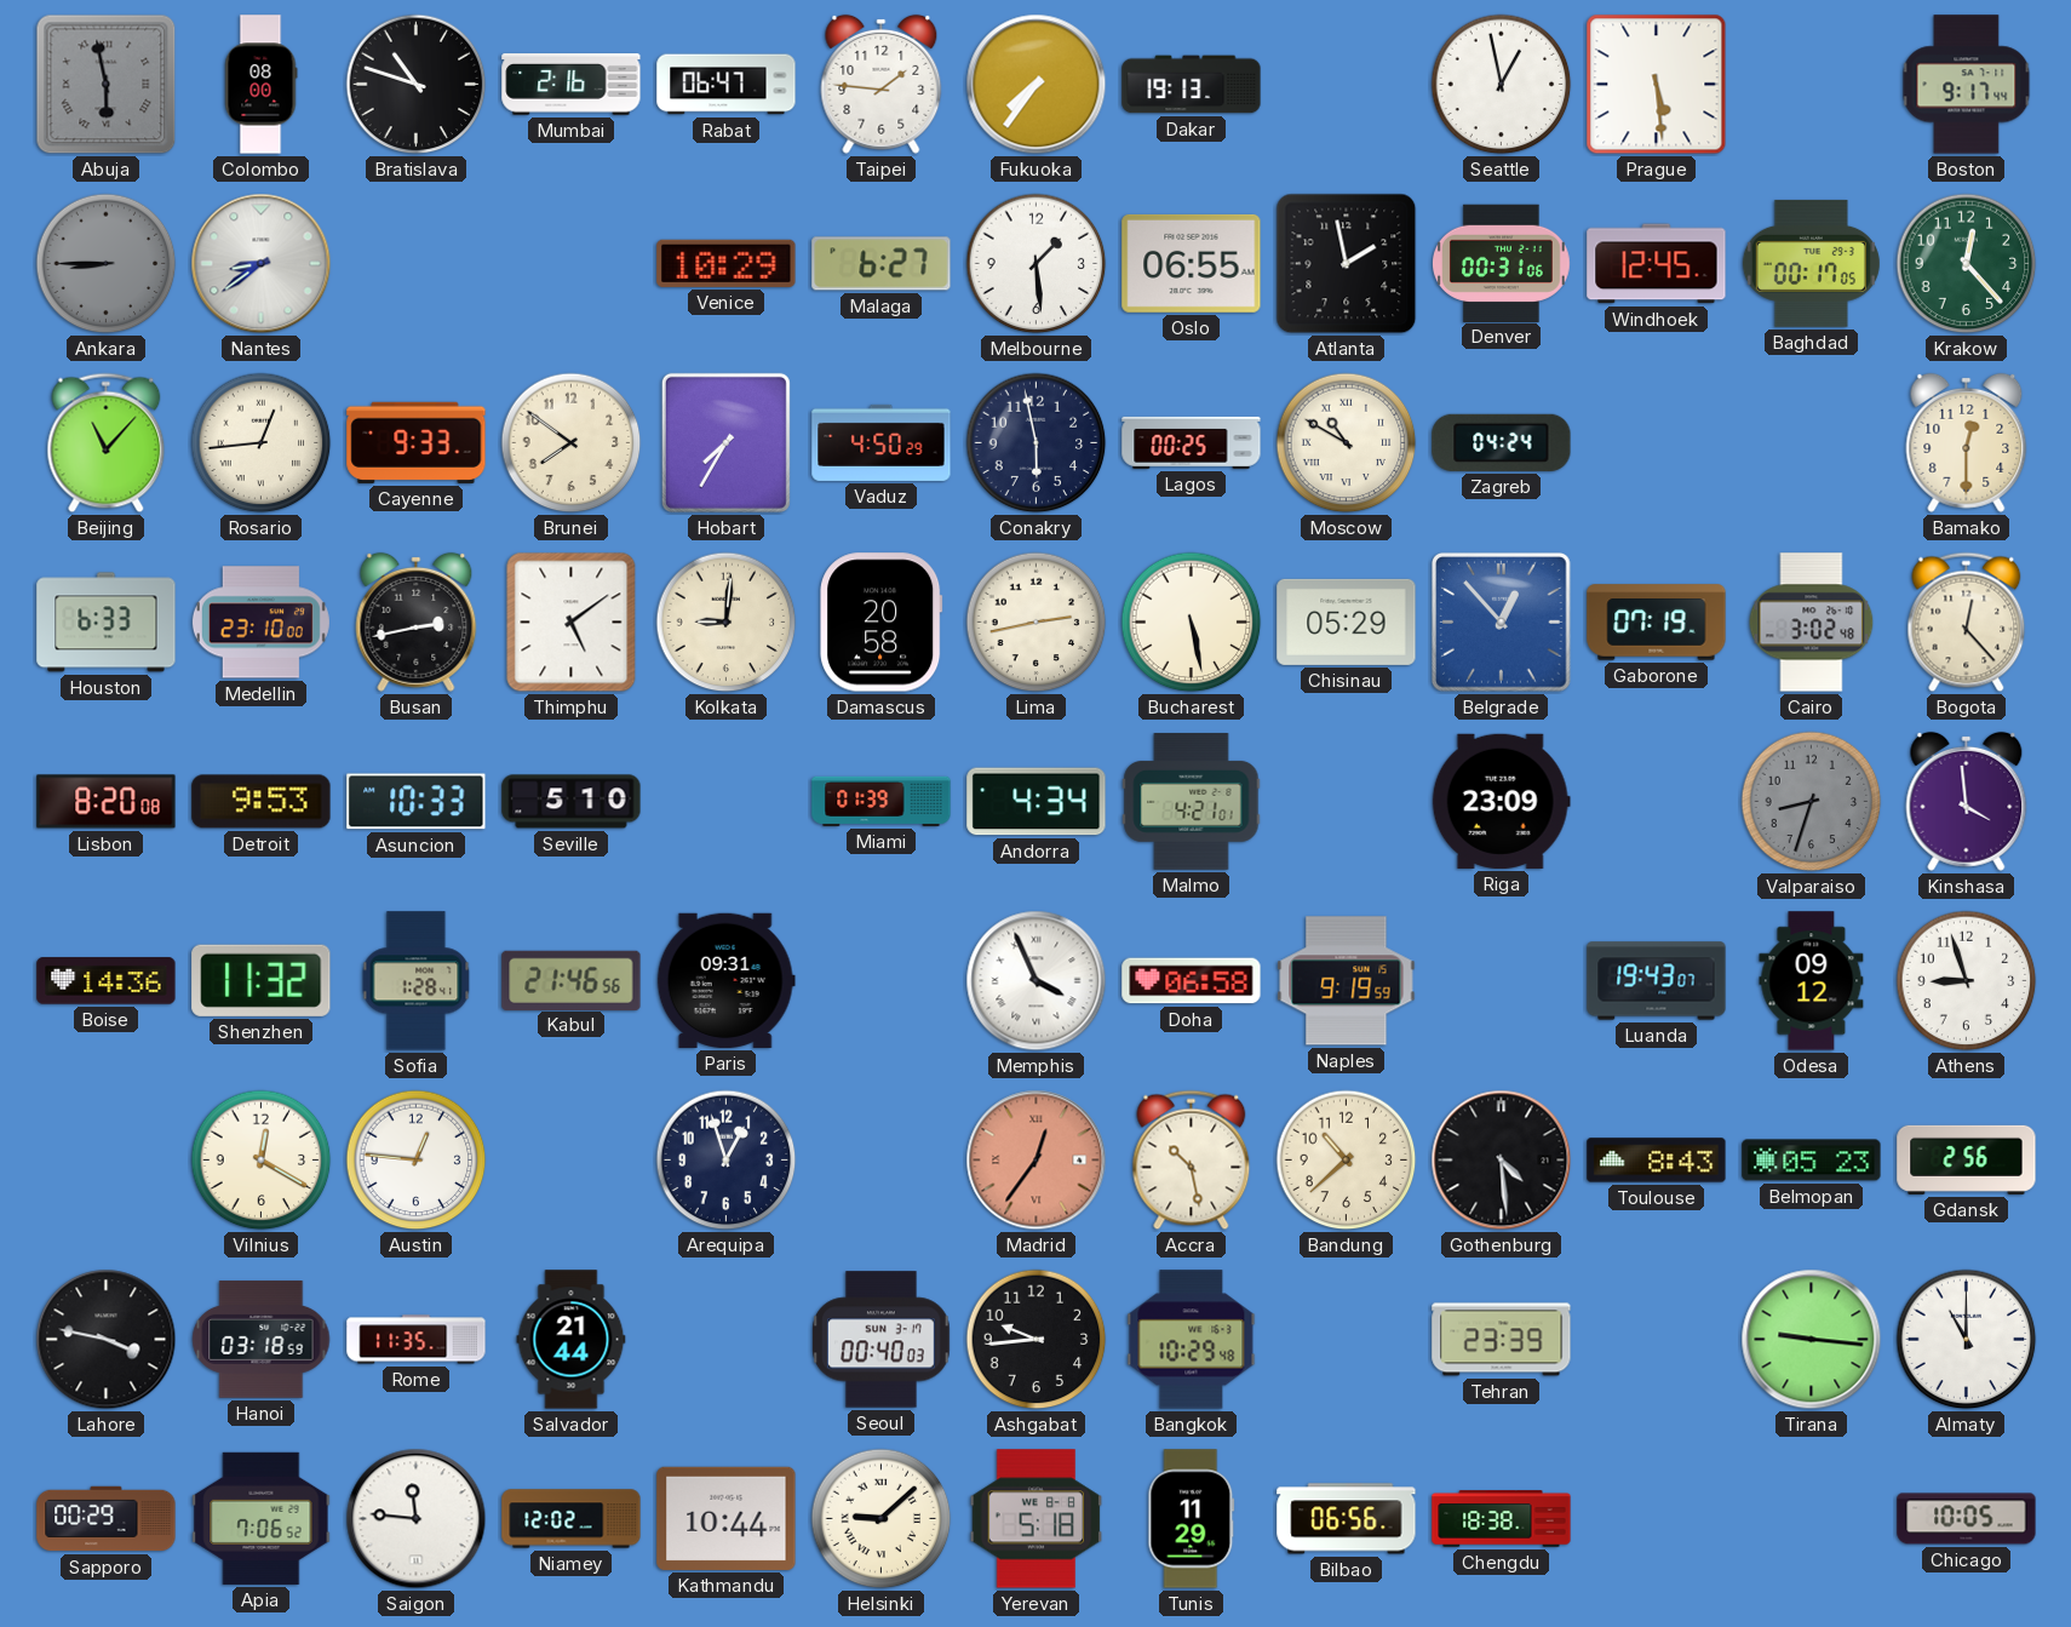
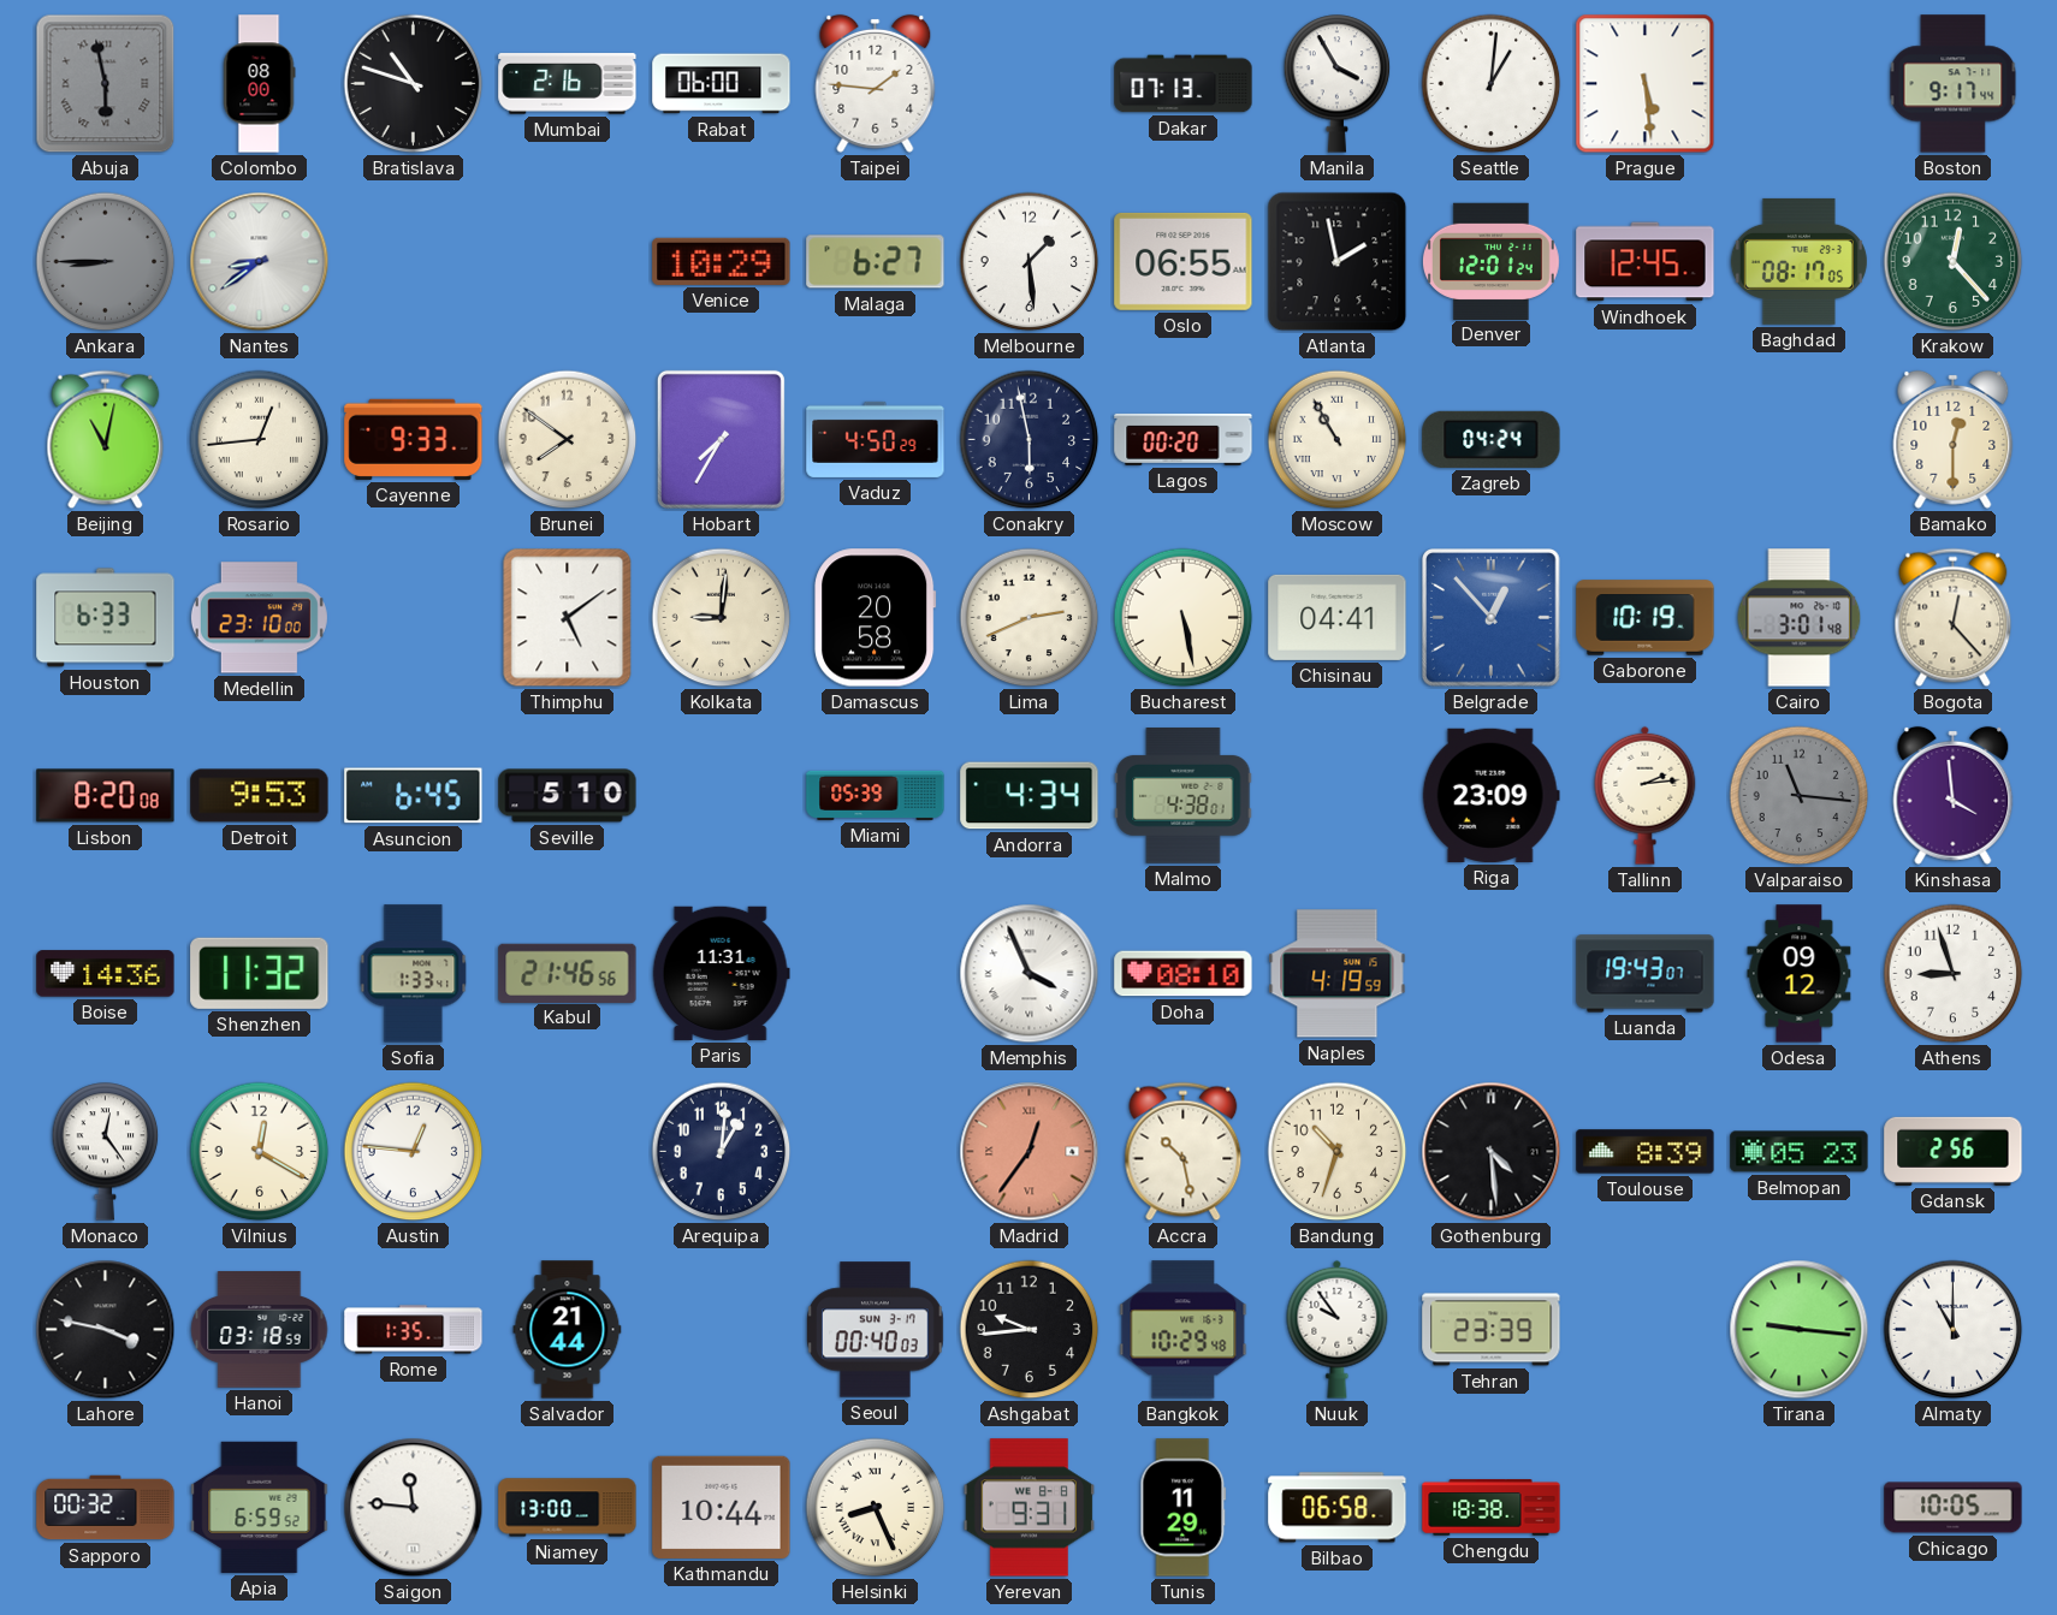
Rabat: 06:47 -> 06:00
Fukuoka: 7:36 -> none
Dakar: 19:13 -> 07:13
Manila: none -> 3:55
Seattle: 12:58 -> 1:01
Denver: 00:31 -> 12:01
Baghdad: 00:17 -> 08:17
Beijing: 11:07 -> 11:02
Lagos: 00:25 -> 00:20
Moscow: 10:50 -> 10:55
Busan: 2:43 -> none
Lima: 2:43 -> 2:41
Chisinau: 05:29 -> 04:41
Gaborone: 07:19 -> 10:19
Cairo: 3:02 -> 3:01
Asuncion: 10:33 -> 6:45
Miami: 01:39 -> 05:39
Malmo: 4:21 -> 4:38
Tallinn: none -> 2:14
Valparaiso: 8:33 -> 11:16
Sofia: 1:28 -> 1:33
Paris: 09:31 -> 11:31
Doha: 06:58 -> 08:10
Naples: 9:19 -> 4:19
Monaco: none -> 12:24
Arequipa: 12:57 -> 1:01
Bandung: 10:38 -> 10:33
Toulouse: 8:43 -> 8:39
Rome: 11:35 -> 1:35
Nuuk: none -> 9:54
Sapporo: 00:29 -> 00:32
Apia: 7:06 -> 6:59
Niamey: 12:02 -> 13:00
Helsinki: 9:08 -> 8:26
Yerevan: 5:18 -> 9:31
Bilbao: 06:56 -> 06:58
